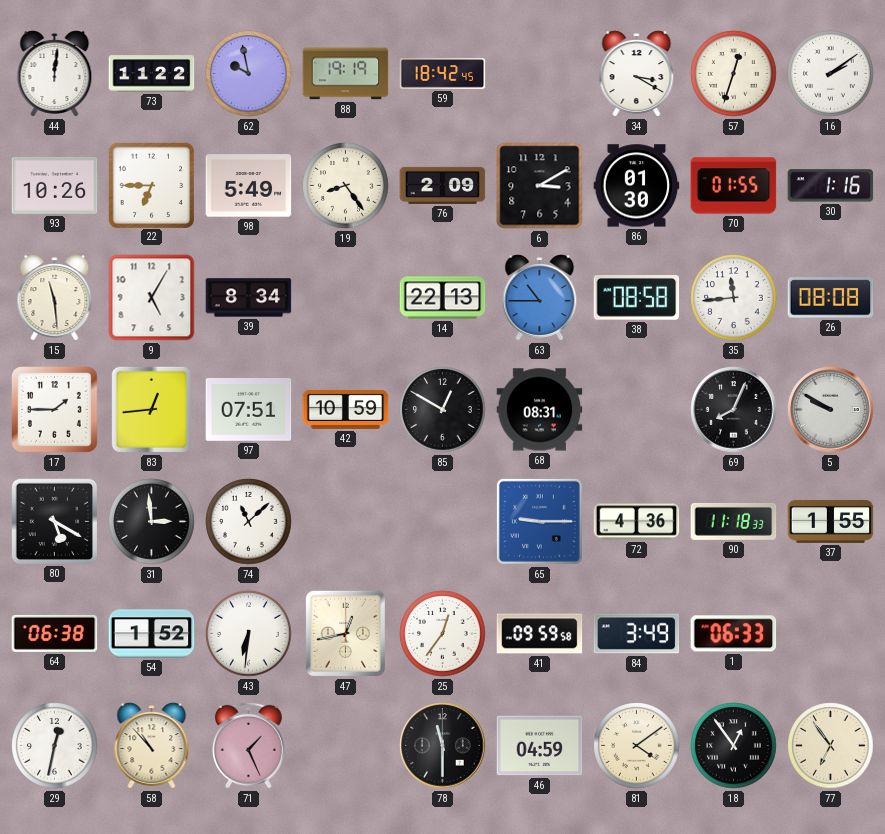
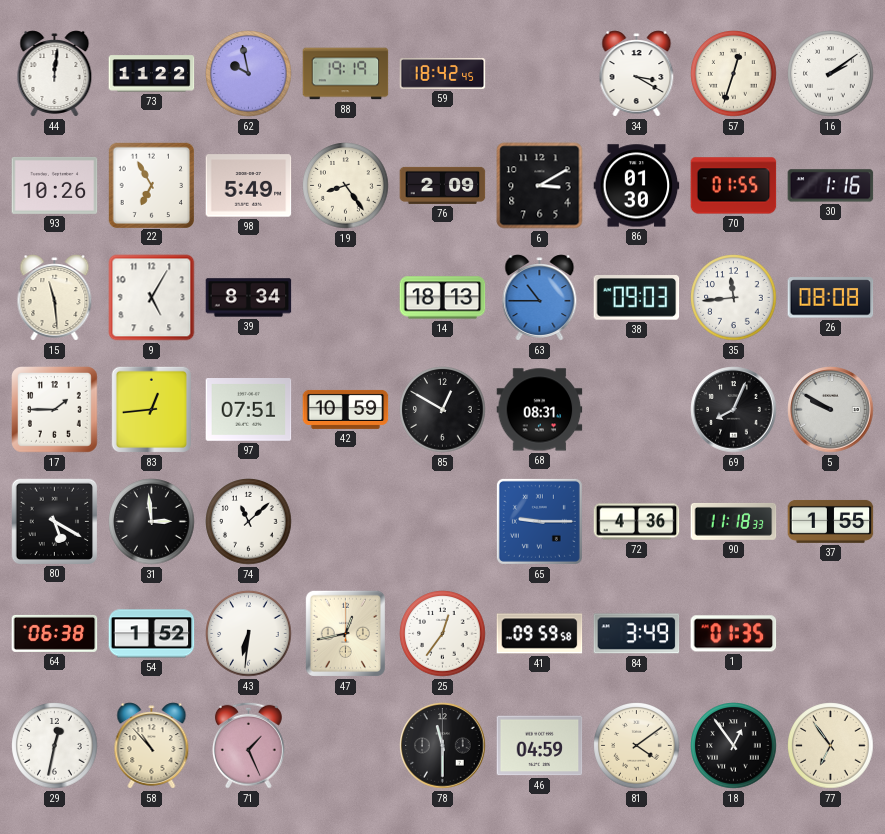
22: 6:45 -> 6:55
14: 22:13 -> 18:13
38: 08:58 -> 09:03
1: 06:33 -> 01:35
